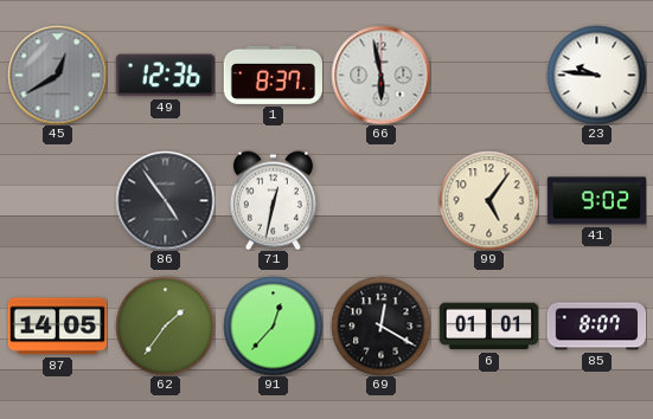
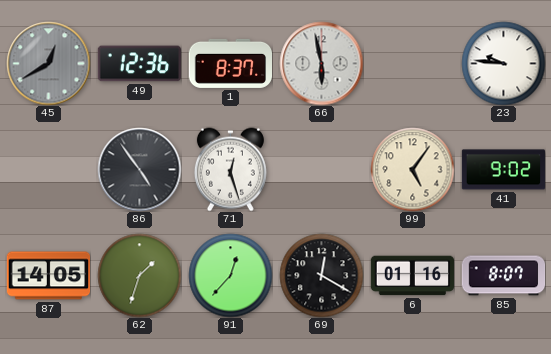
71: 12:32 -> 12:27
62: 1:36 -> 1:33
6: 01:01 -> 01:16
